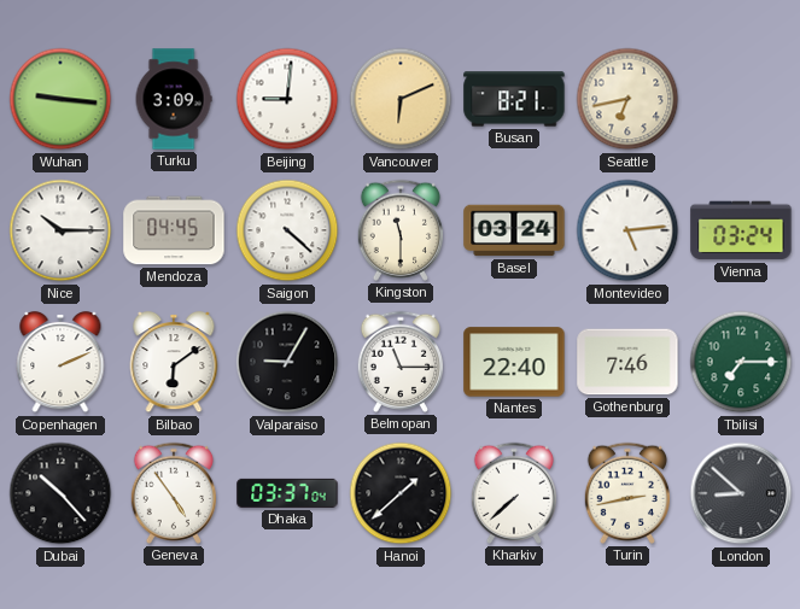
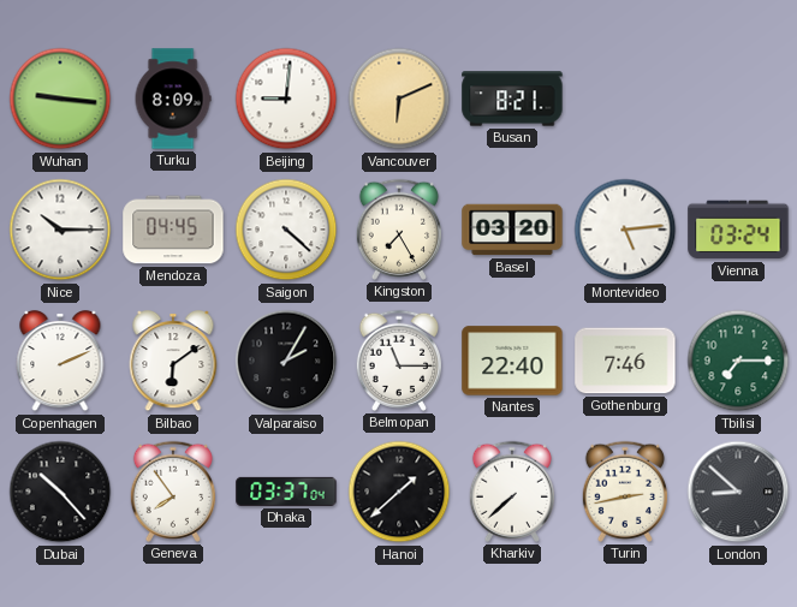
Turku: 3:09 -> 8:09
Seattle: 6:43 -> none
Kingston: 11:30 -> 7:25
Basel: 03:24 -> 03:20
Valparaiso: 9:05 -> 2:05
Geneva: 4:54 -> 7:54
